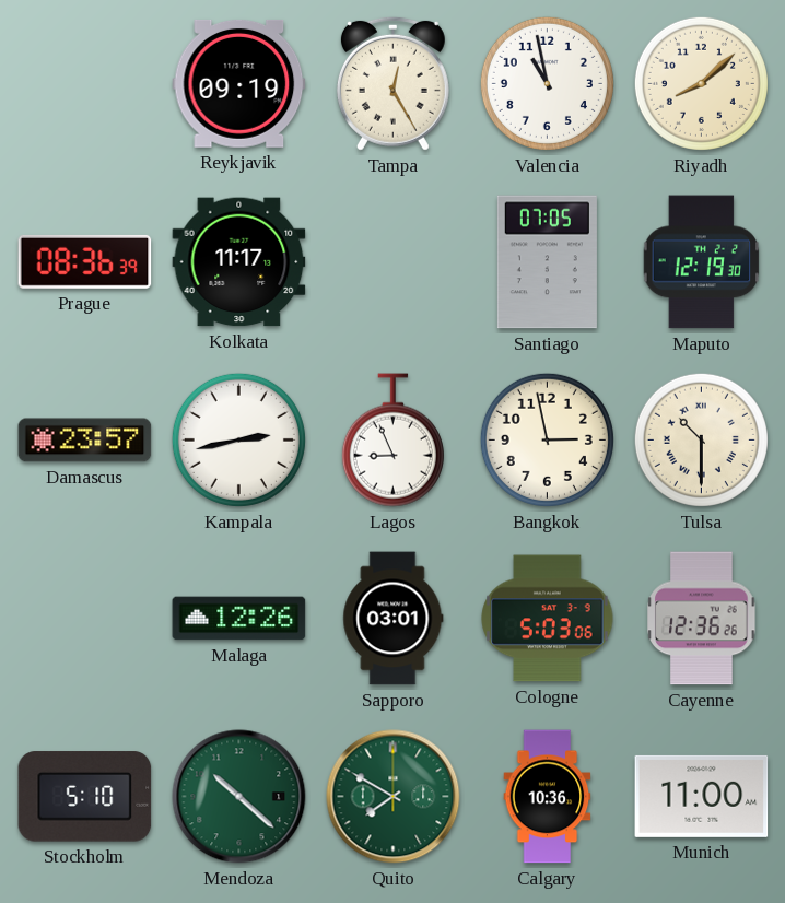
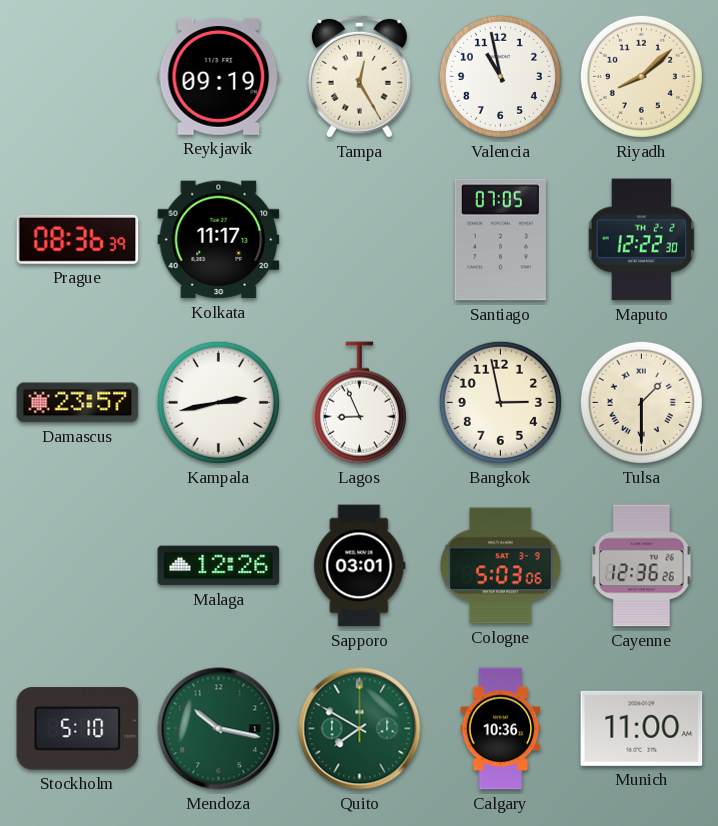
Maputo: 12:19 -> 12:22
Tulsa: 10:30 -> 1:30
Mendoza: 10:22 -> 10:17
